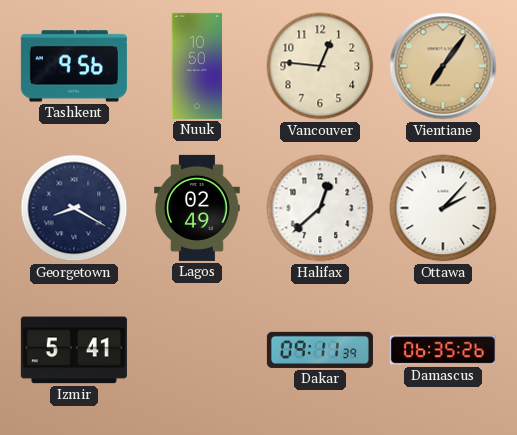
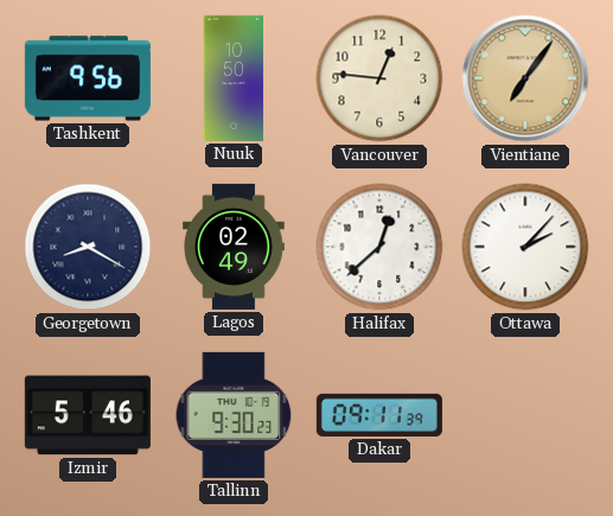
Izmir: 5:41 -> 5:46
Tallinn: none -> 9:30
Damascus: 06:35 -> none
